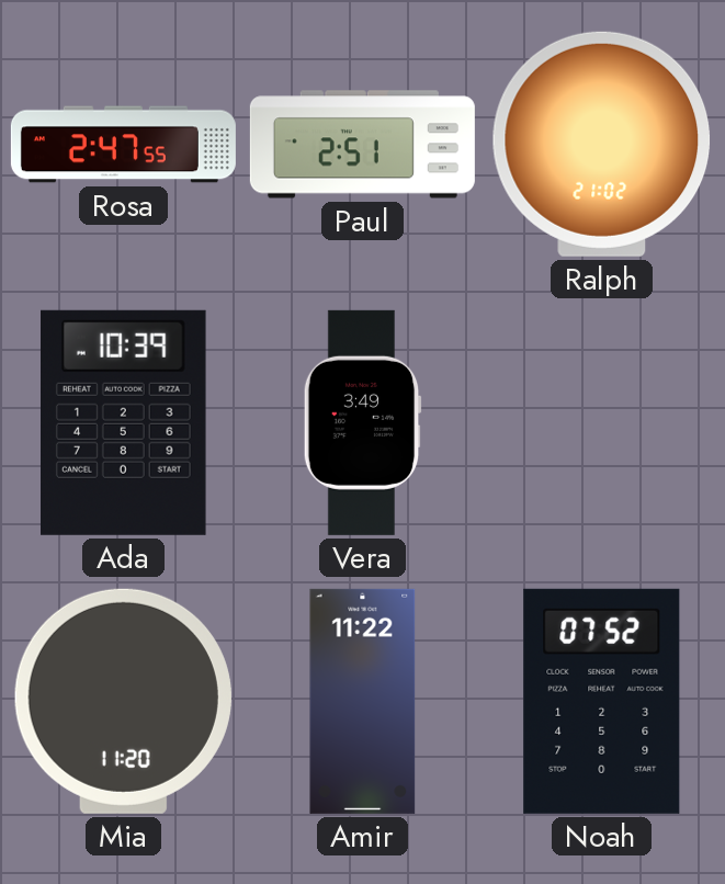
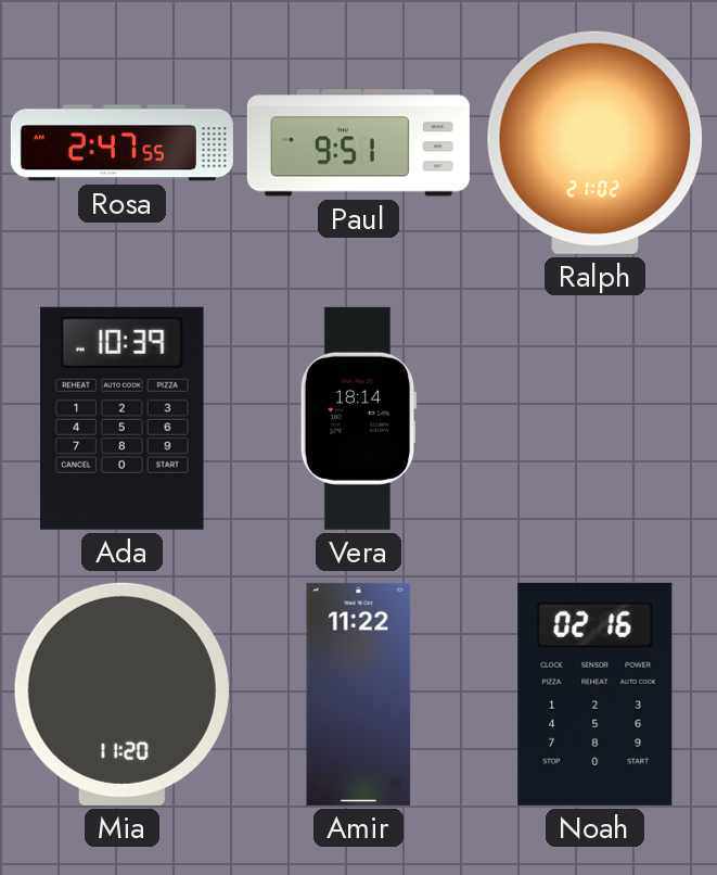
Paul: 2:51 -> 9:51
Vera: 3:49 -> 18:14
Noah: 07:52 -> 02:16
